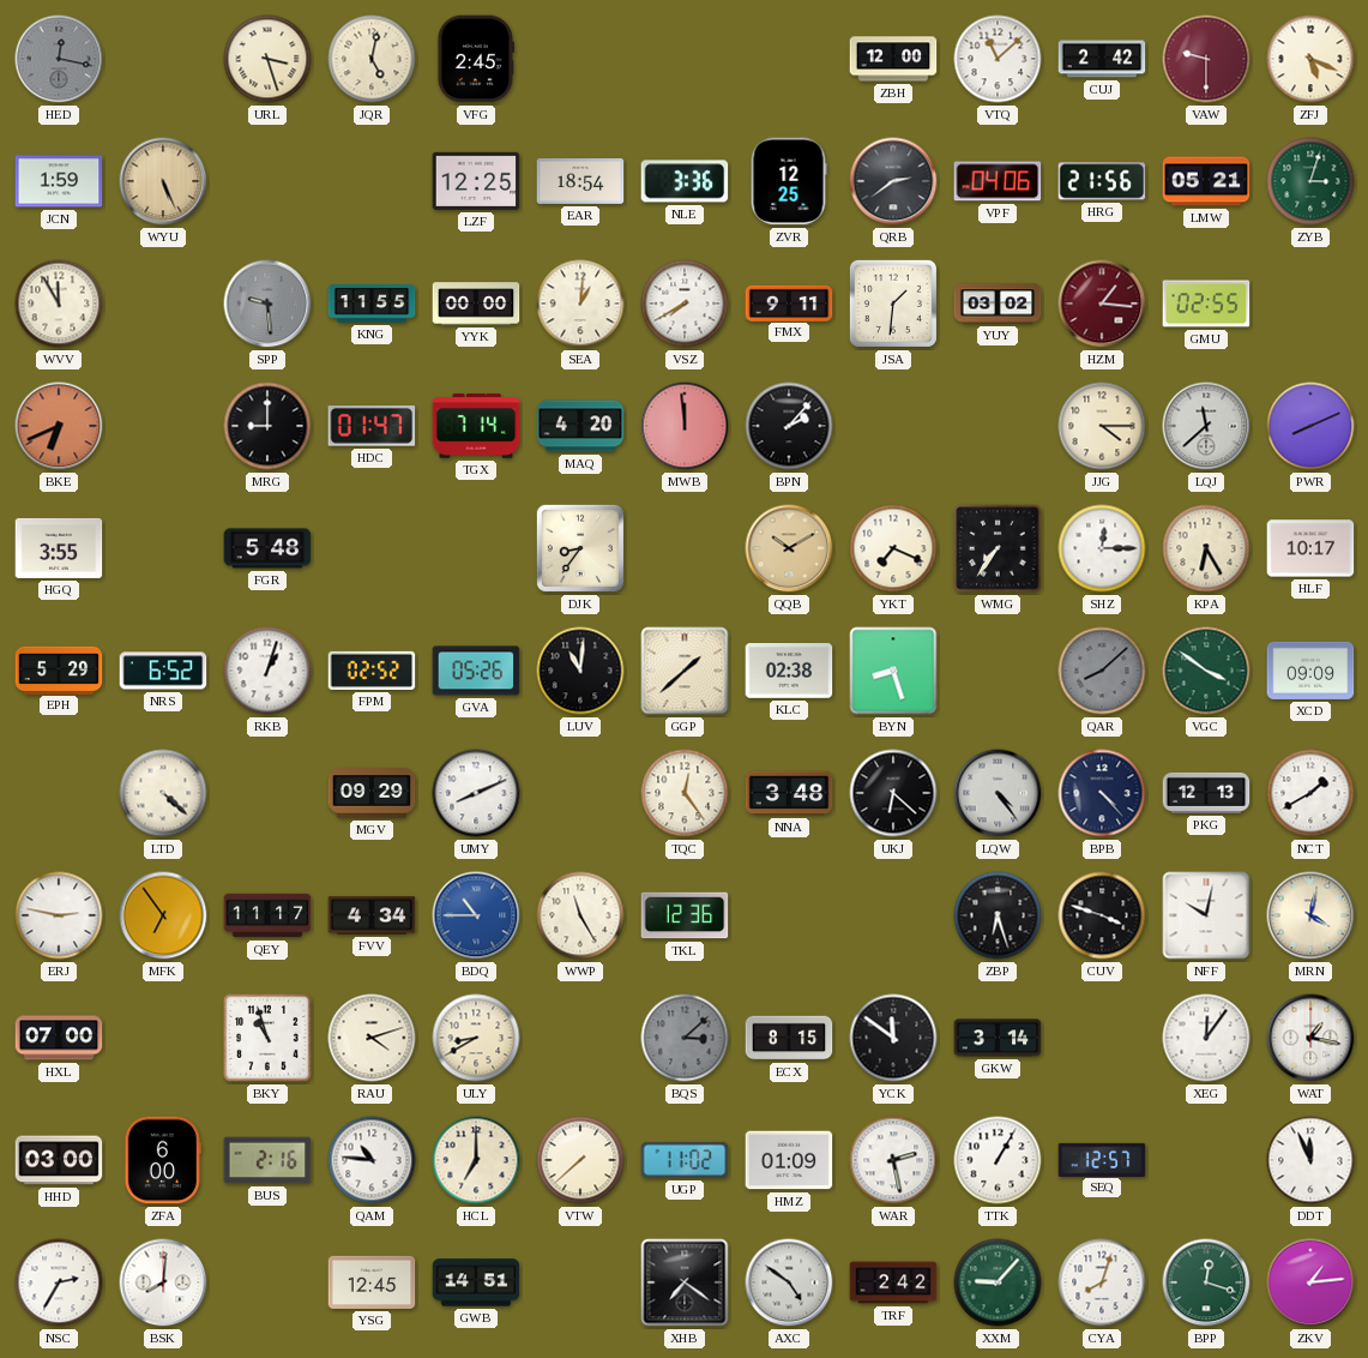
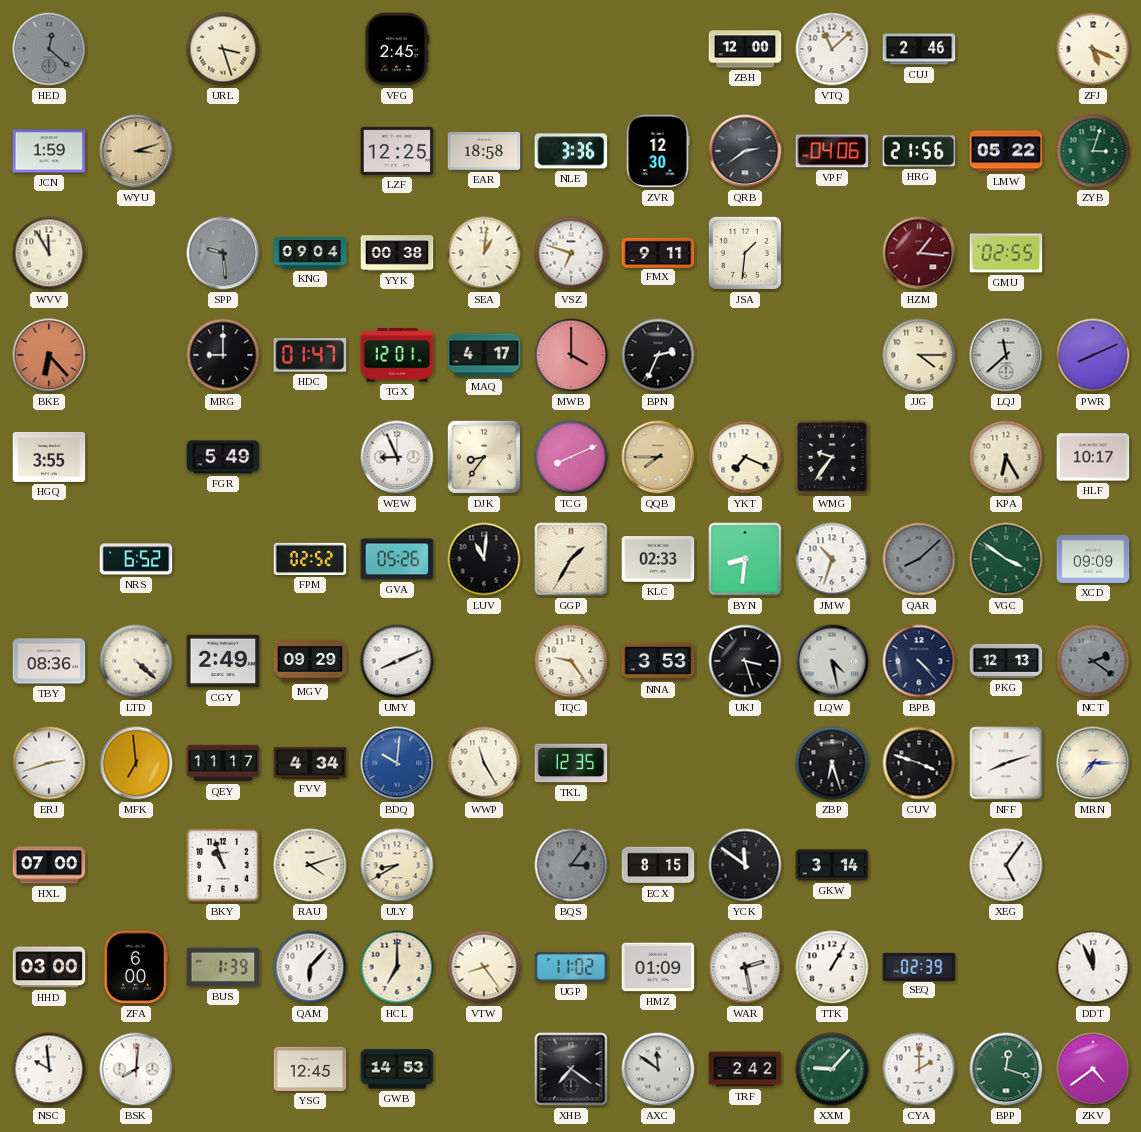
HED: 12:17 -> 12:22
JQR: 5:02 -> none
CUJ: 2:42 -> 2:46
VAW: 9:30 -> none
WYU: 5:26 -> 3:12
EAR: 18:54 -> 18:58
ZVR: 12:25 -> 12:30
LMW: 05:21 -> 05:22
KNG: 11:55 -> 09:04
YYK: 00:00 -> 00:38
VSZ: 7:40 -> 6:48
YUY: 03:02 -> none
BKE: 6:41 -> 6:23
TGX: 7:14 -> 12:01
MAQ: 4:20 -> 4:17
MWB: 11:59 -> 4:00
BPN: 2:07 -> 2:34
FGR: 5:48 -> 5:49
WEW: none -> 8:56
TCG: none -> 8:11
QQB: 10:10 -> 7:45
WMG: 7:36 -> 9:36
SHZ: 12:15 -> none
EPH: 5:29 -> none
RKB: 1:03 -> none
GGP: 1:38 -> 1:35
KLC: 02:38 -> 02:33
BYN: 8:27 -> 8:31
JMW: none -> 10:33
TBY: none -> 08:36
CGY: none -> 2:49
TQC: 12:24 -> 9:24
NNA: 3:48 -> 3:53
UKJ: 6:22 -> 3:27
LQW: 4:24 -> 4:28
NCT: 1:40 -> 2:21
NCT dial: white -> grey
ERJ: 2:47 -> 2:42
MFK: 6:54 -> 6:59
BDQ: 10:45 -> 10:01
TKL: 12:36 -> 12:35
NFF: 10:02 -> 8:12
MRN: 4:02 -> 7:15
BQS: 3:08 -> 3:06
XEG: 12:06 -> 5:06
WAT: 1:17 -> none
BUS: 2:16 -> 1:39
QAM: 10:46 -> 6:07
VTW: 7:38 -> 8:24
SEQ: 12:57 -> 02:39
NSC: 2:35 -> 9:59
GWB: 14:51 -> 14:53
AXC: 4:51 -> 11:51
CYA: 8:03 -> 2:00
ZKV: 1:14 -> 4:39
